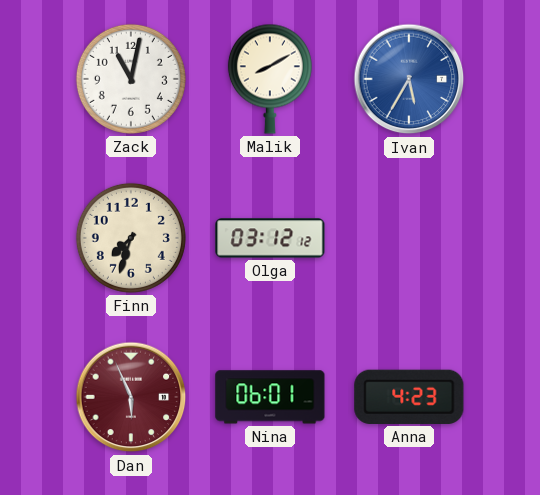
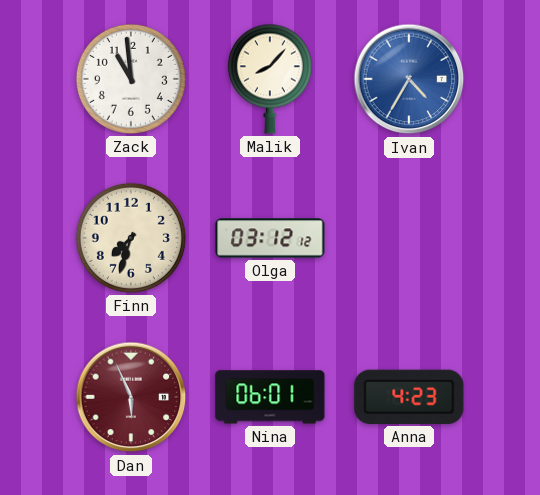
Zack: 11:02 -> 10:59
Malik: 8:10 -> 8:07
Ivan: 5:35 -> 4:35
